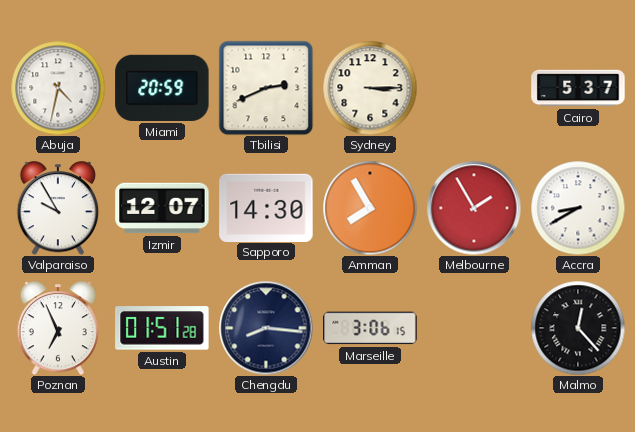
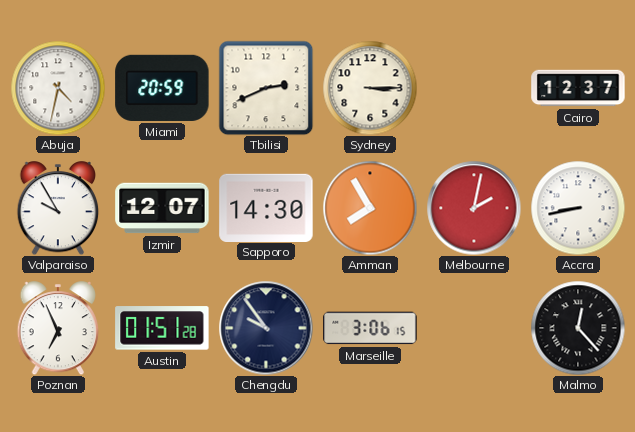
Cairo: 5:37 -> 12:37
Melbourne: 1:55 -> 2:02
Accra: 8:40 -> 8:43
Chengdu: 8:16 -> 9:54
